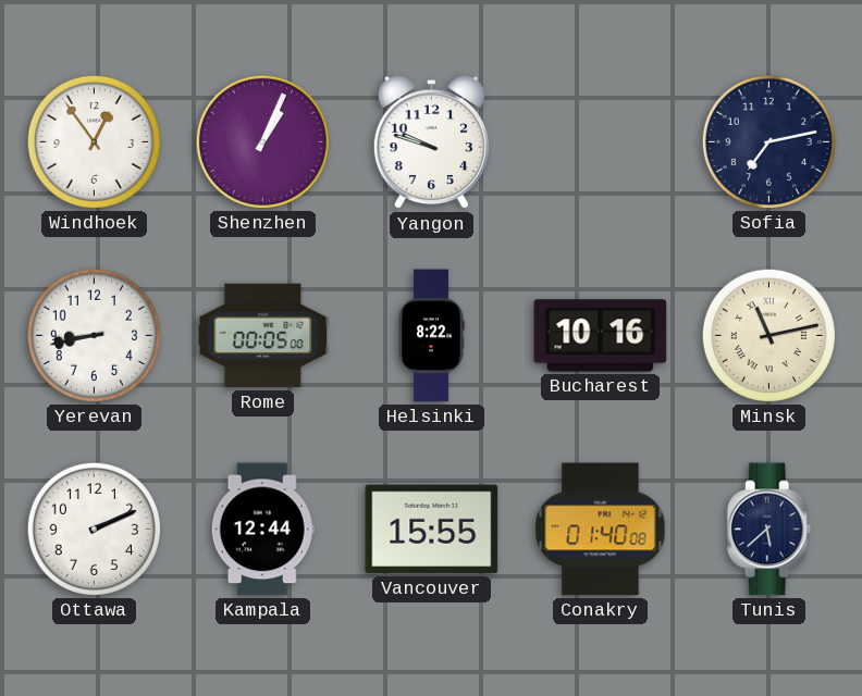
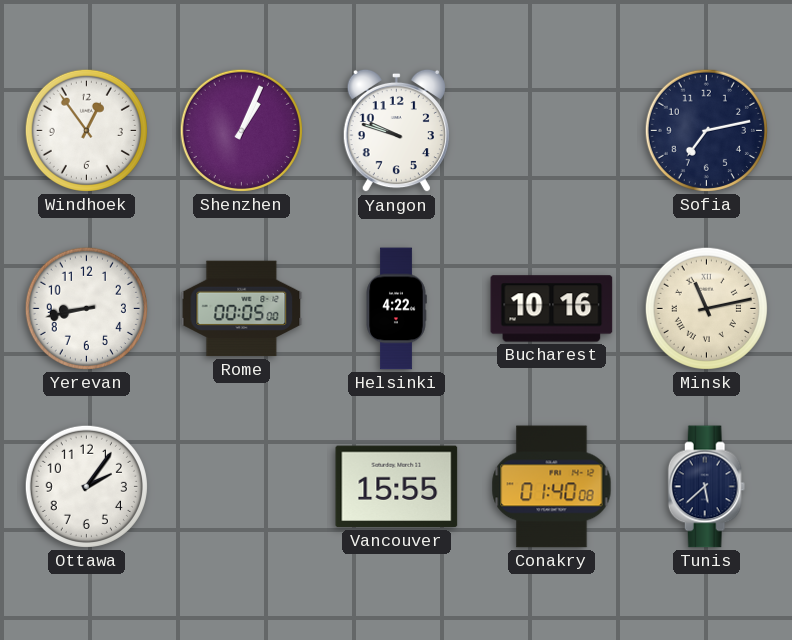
Helsinki: 8:22 -> 4:22
Ottawa: 2:11 -> 2:06
Kampala: 12:44 -> none
